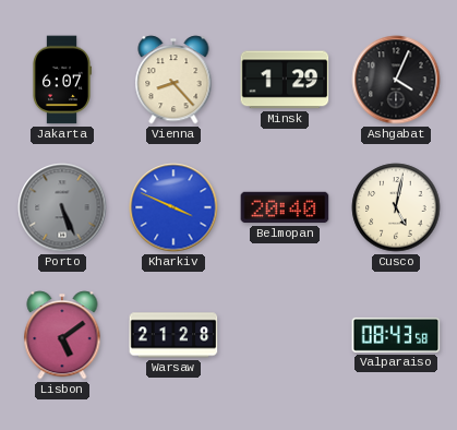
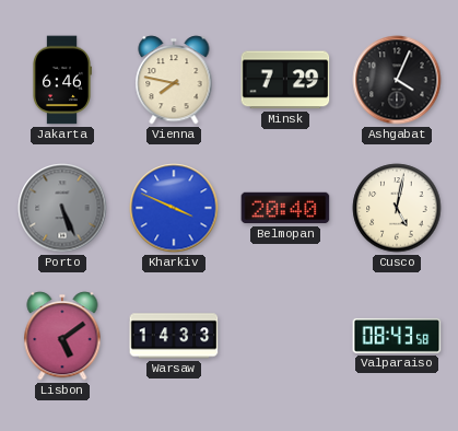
Jakarta: 6:07 -> 6:46
Vienna: 8:23 -> 7:47
Minsk: 1:29 -> 7:29
Warsaw: 21:28 -> 14:33
